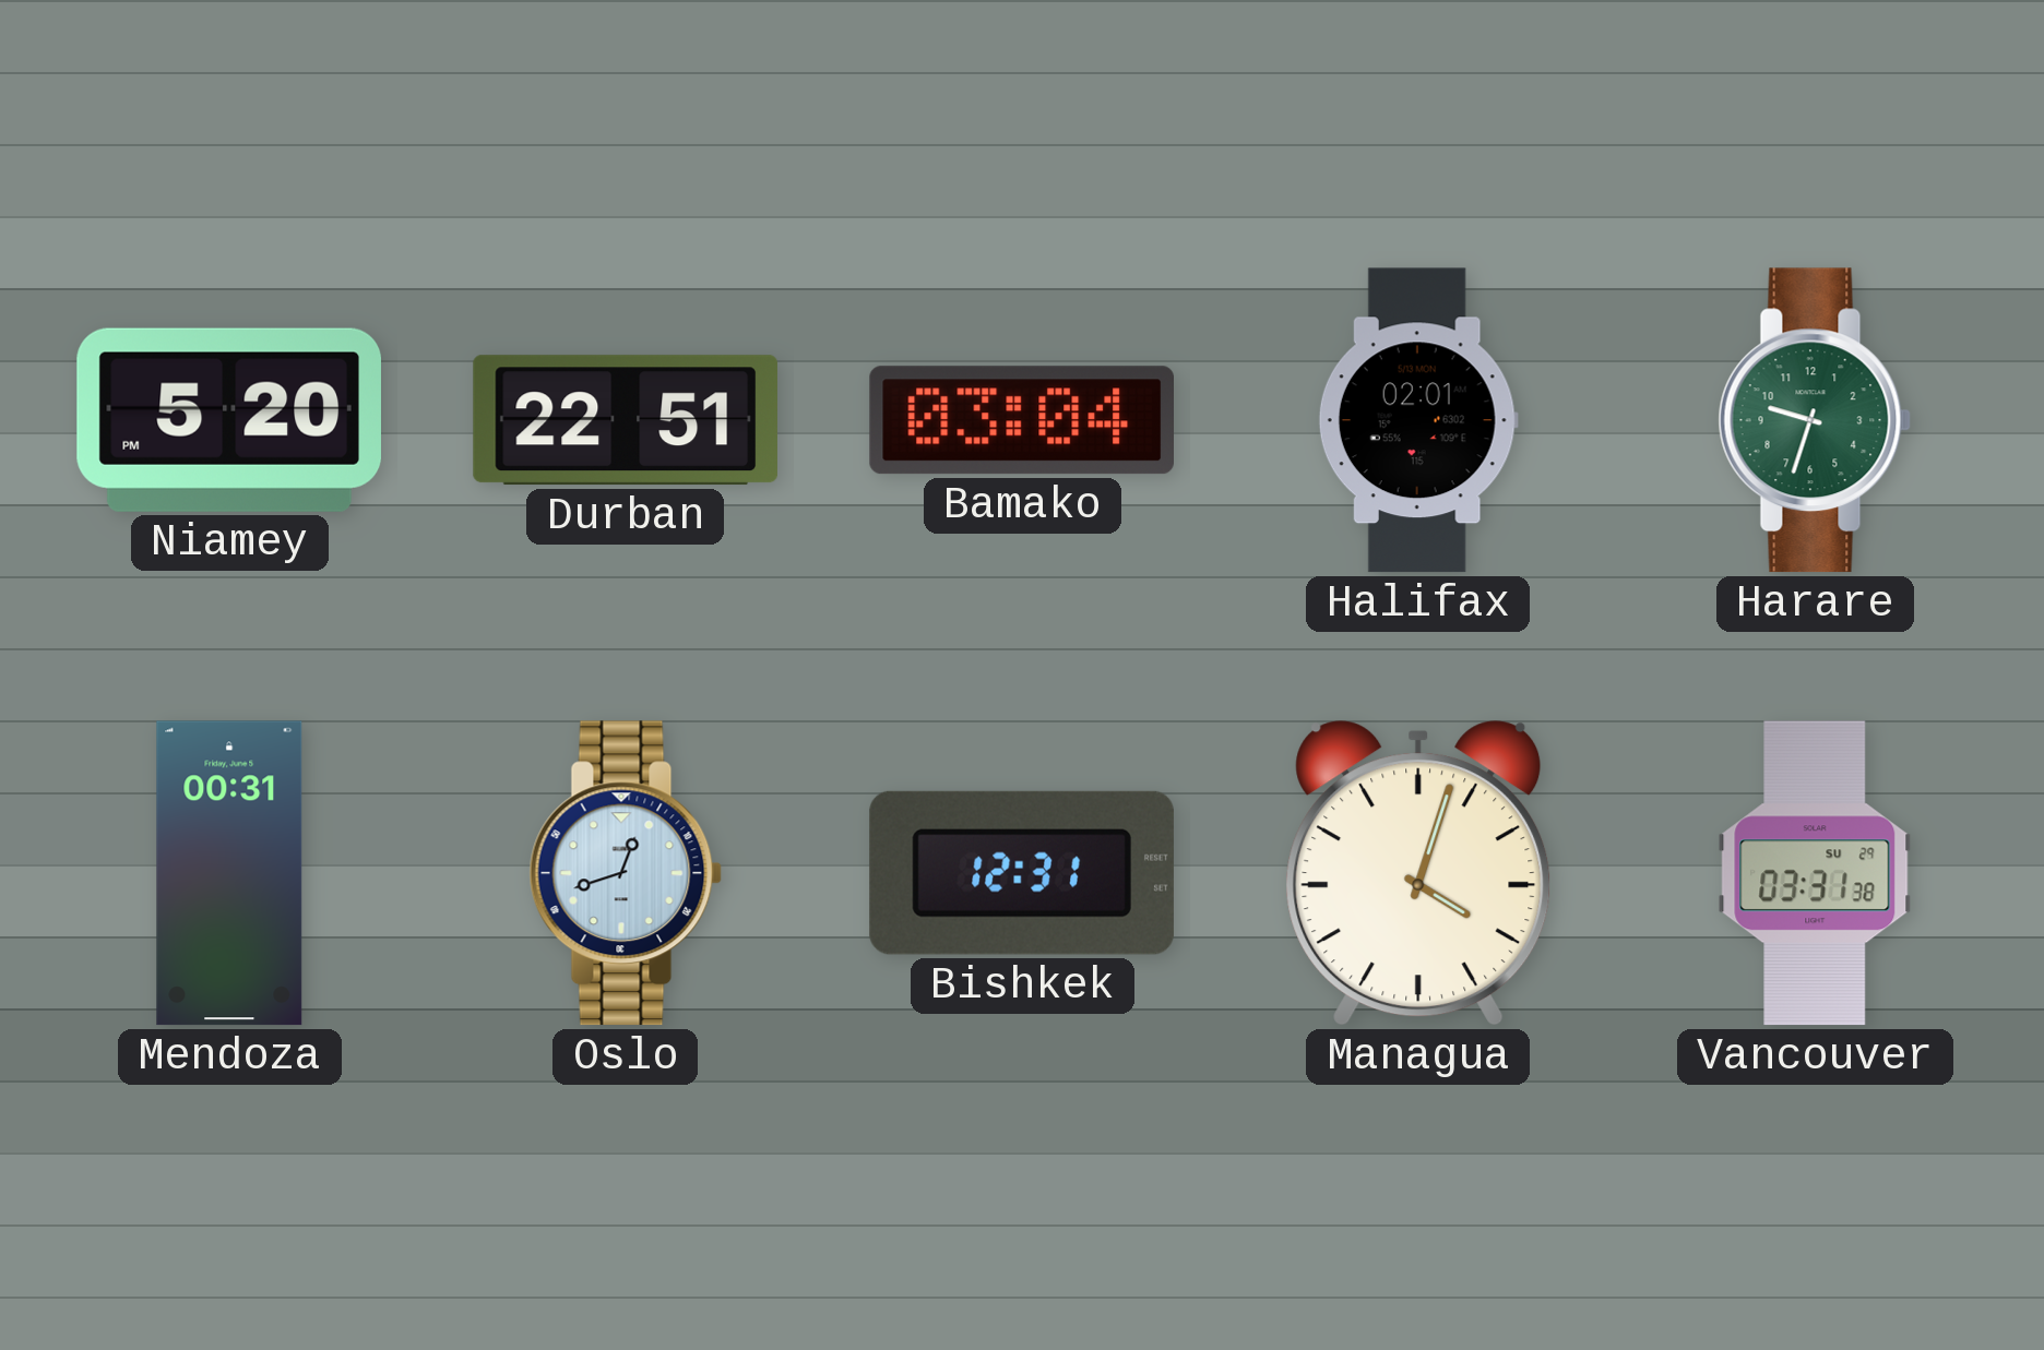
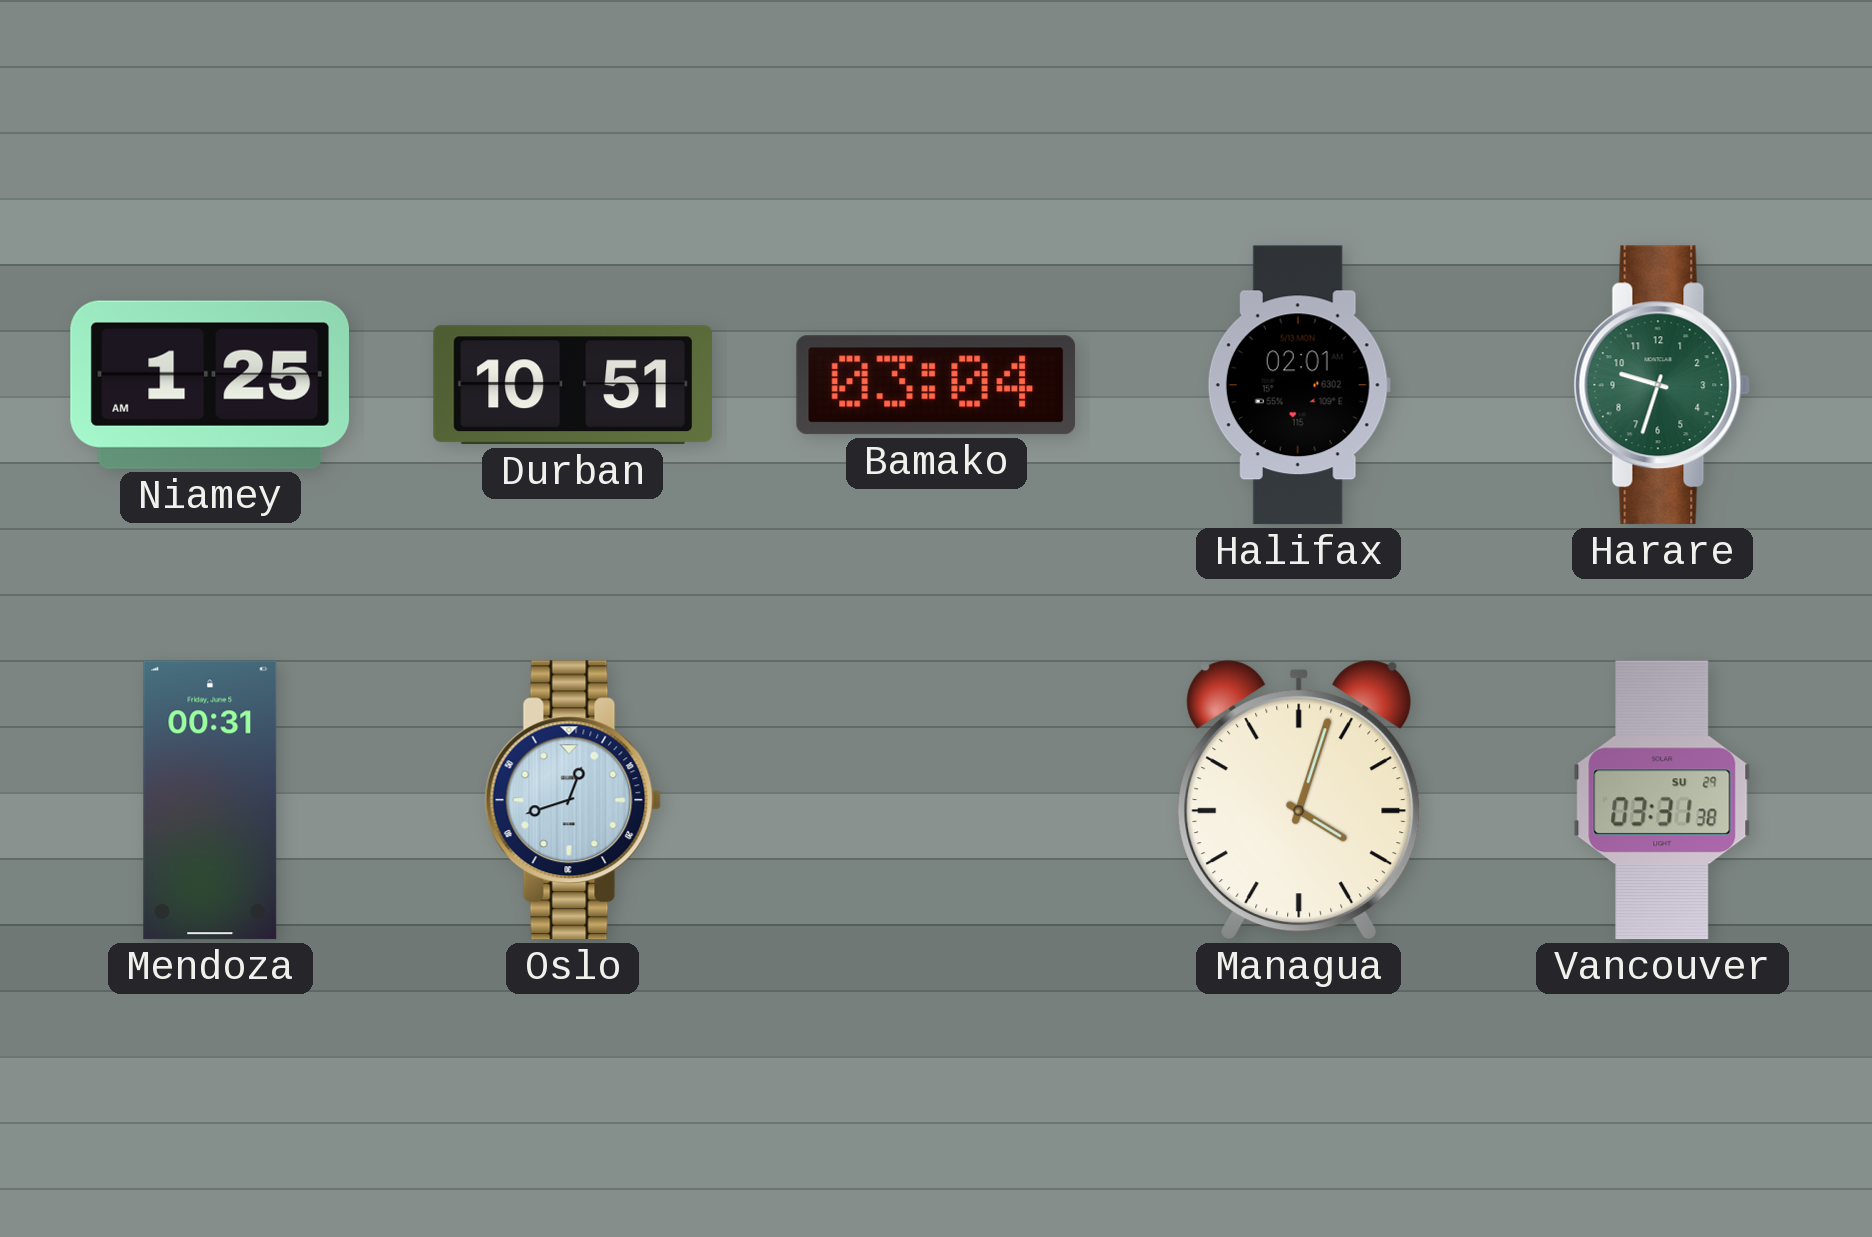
Niamey: 5:20 -> 1:25
Durban: 22:51 -> 10:51
Bishkek: 12:31 -> none
